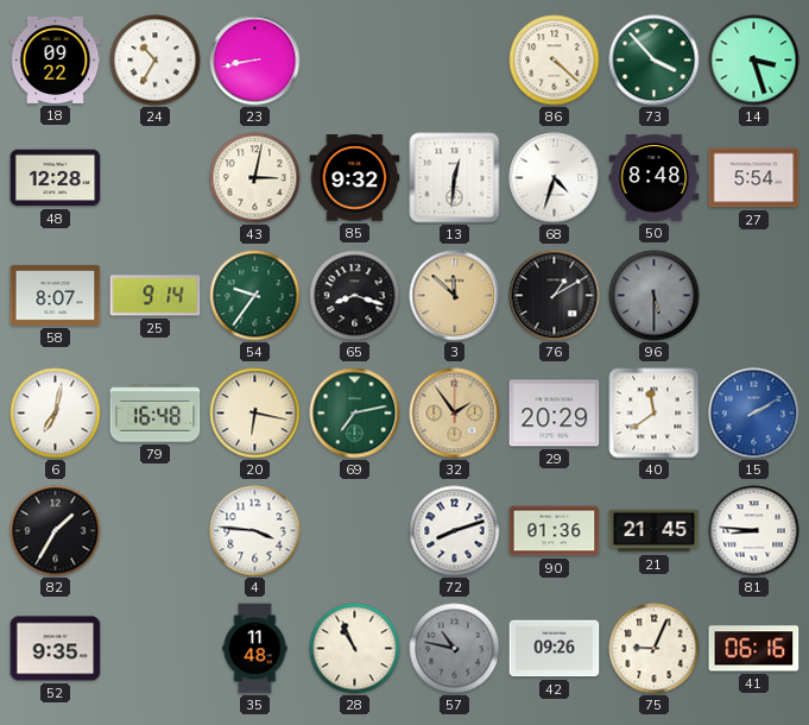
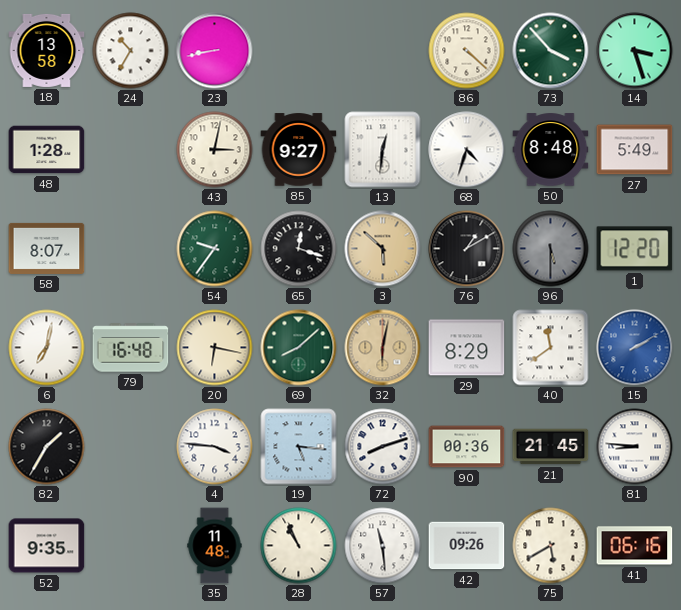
18: 09:22 -> 13:58
48: 12:28 -> 1:28
85: 9:32 -> 9:27
27: 5:54 -> 5:49
25: 9:14 -> none
65: 8:18 -> 12:18
3: 11:52 -> 5:52
1: none -> 12:20
69: 7:13 -> 8:08
32: 1:54 -> 6:02
29: 20:29 -> 8:29
19: none -> 5:16
90: 01:36 -> 00:36
57: 10:47 -> 11:29
57 dial: grey -> white
75: 9:04 -> 5:40
